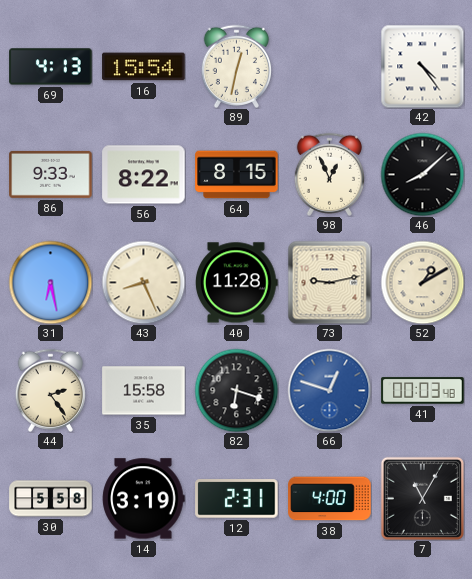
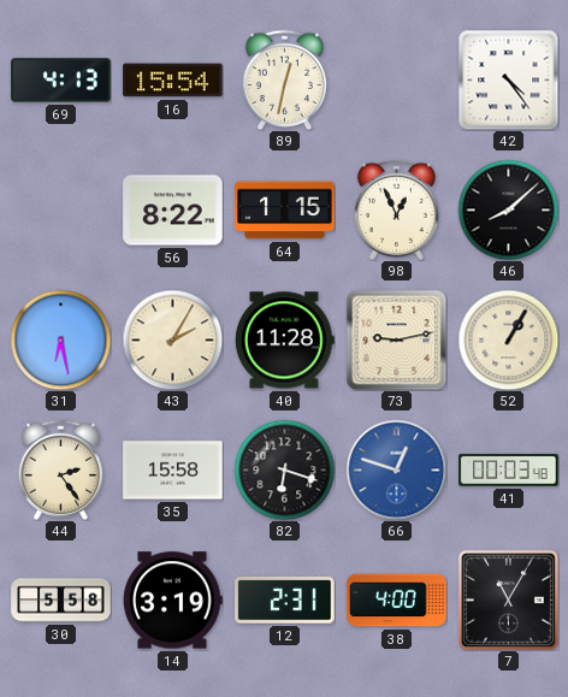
86: 9:33 -> none
64: 8:15 -> 1:15
43: 8:26 -> 2:05
52: 1:10 -> 1:05
